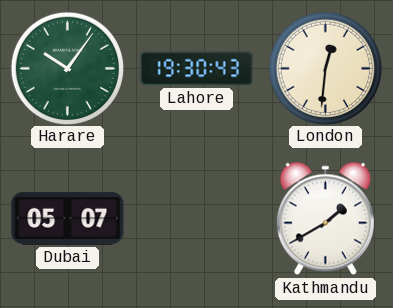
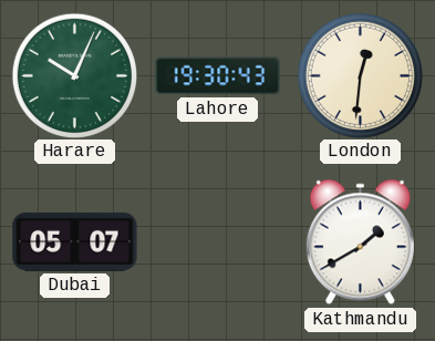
Harare: 10:06 -> 10:04
